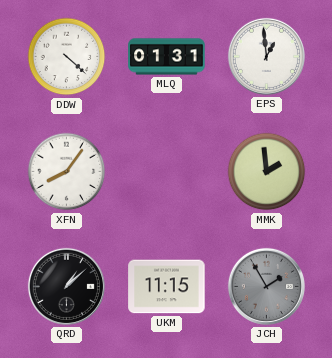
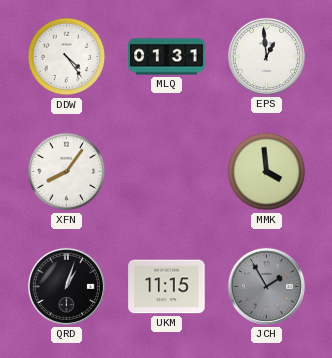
DDW: 4:22 -> 4:24
MMK: 1:59 -> 3:59
QRD: 1:08 -> 1:03
